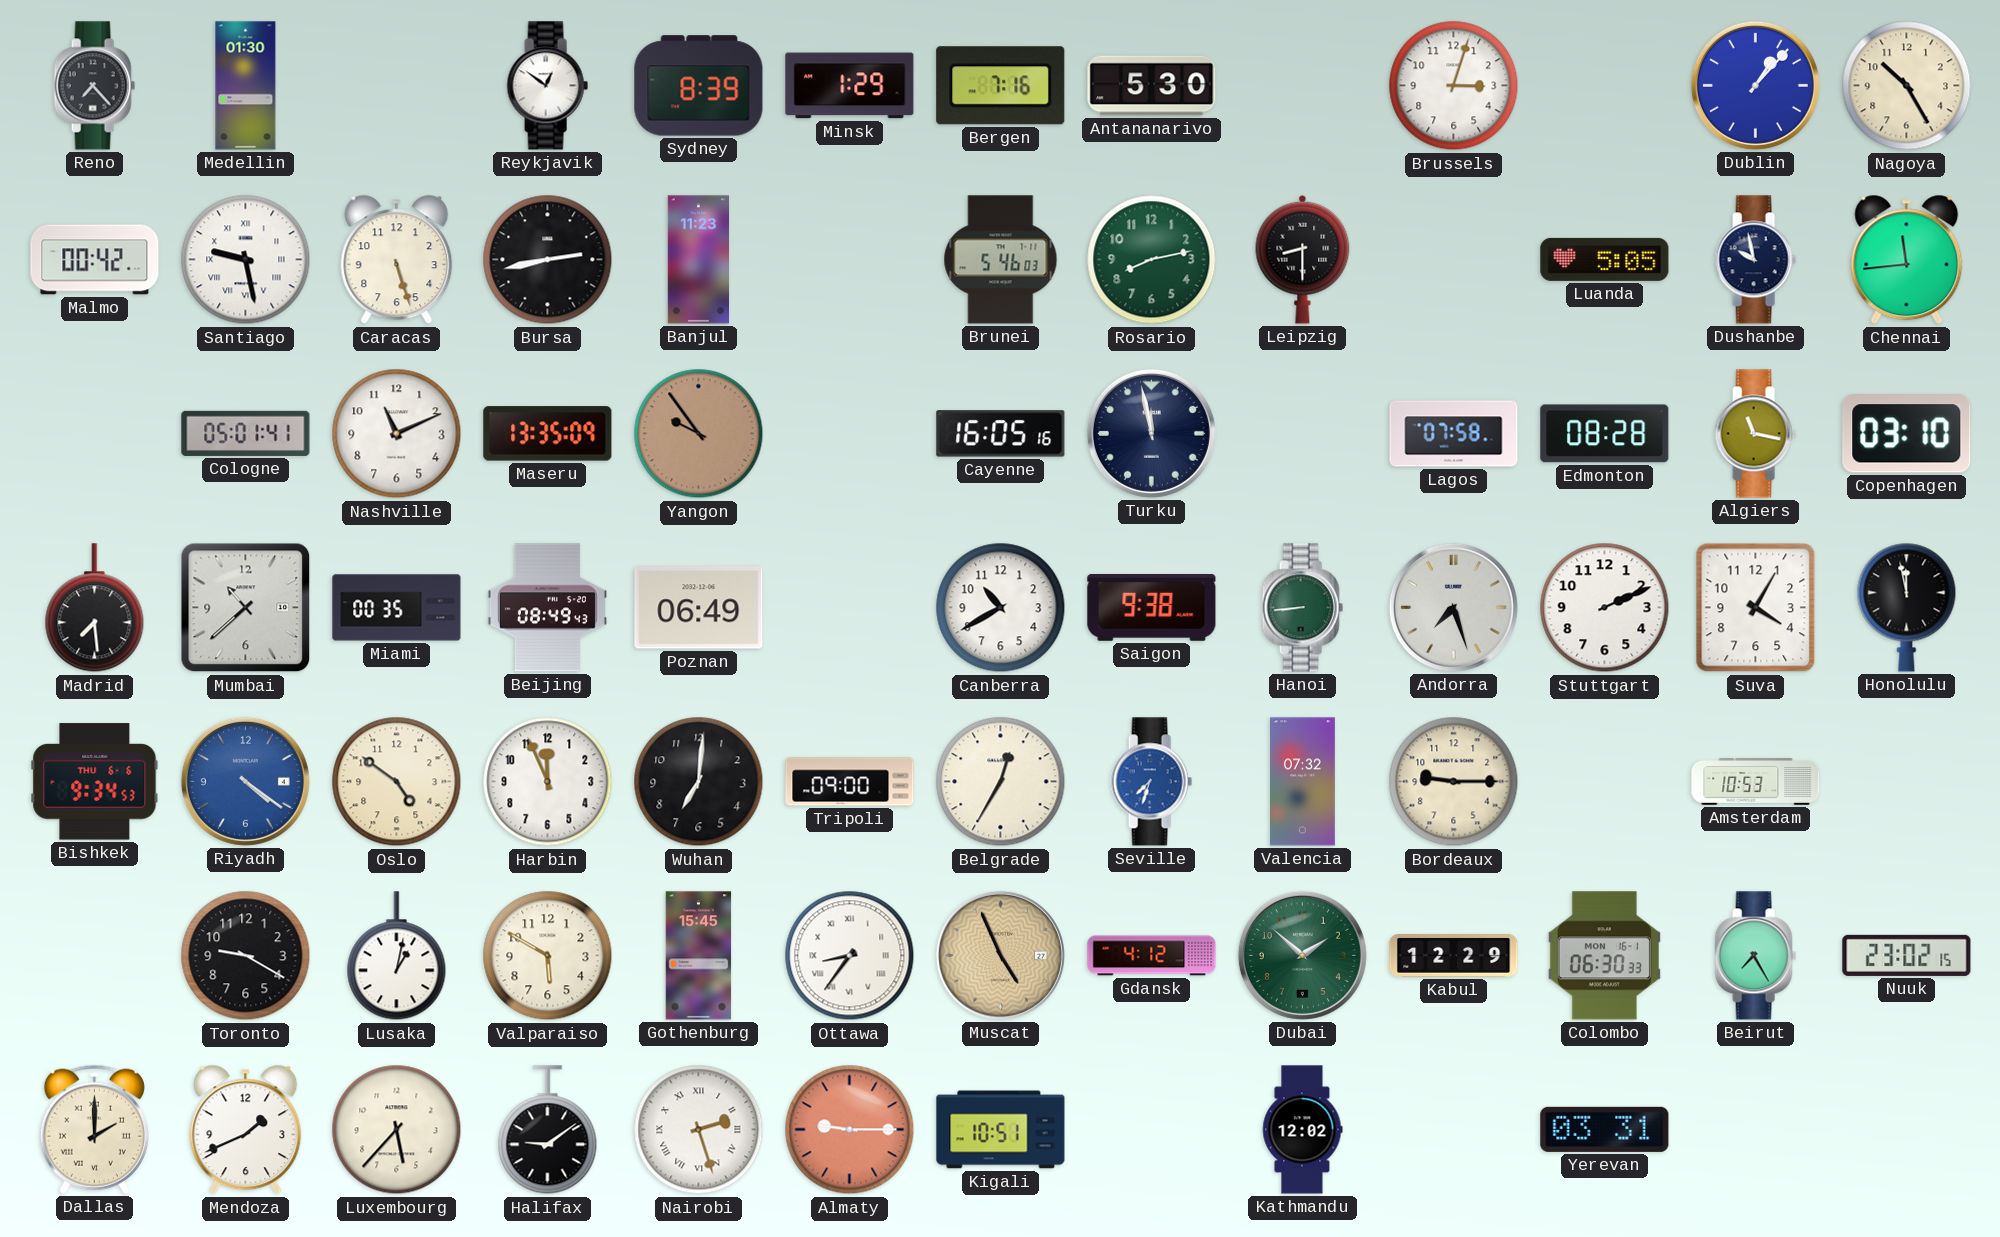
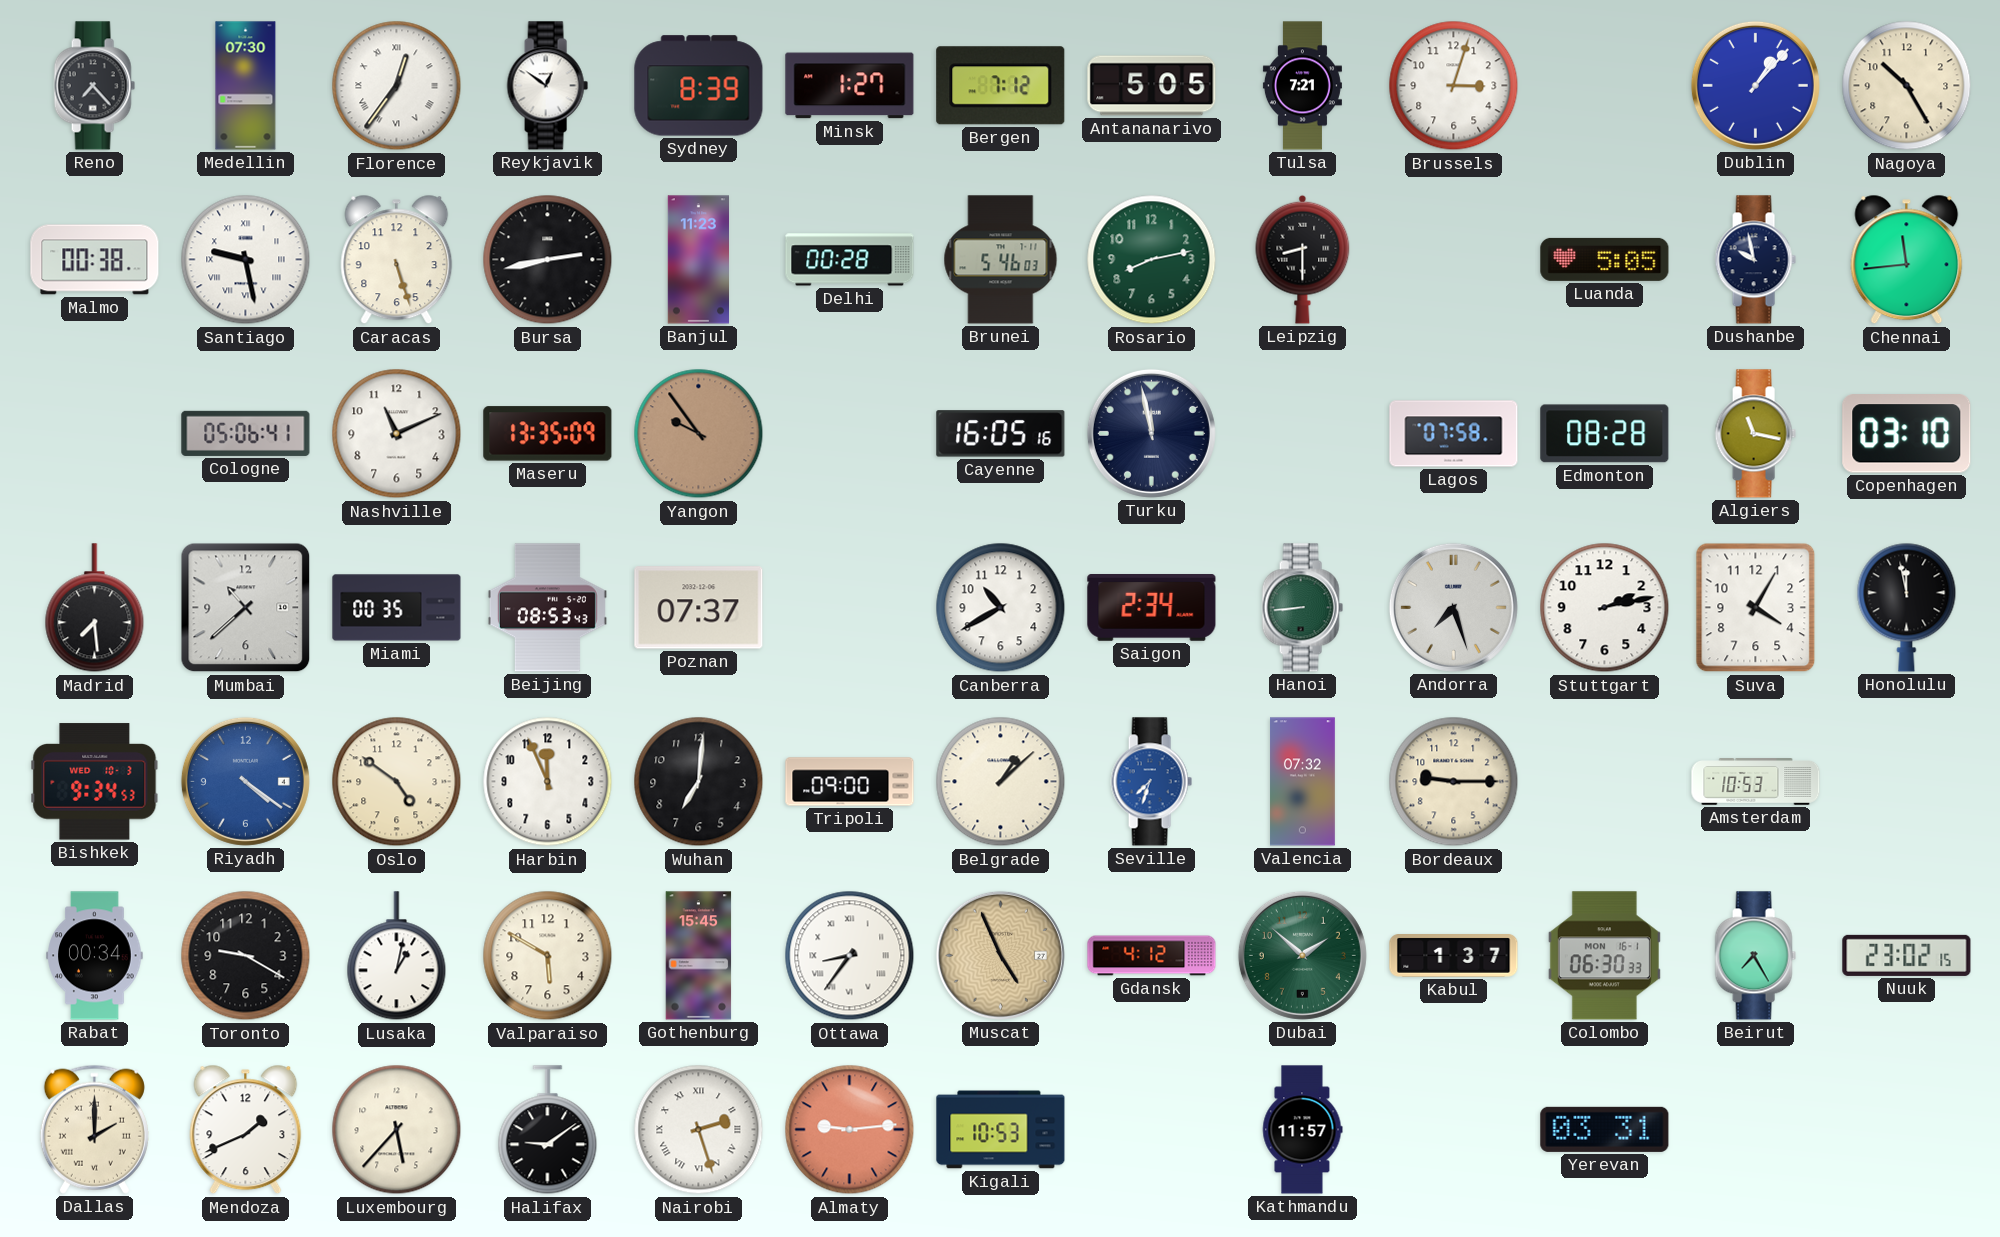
Medellin: 01:30 -> 07:30
Florence: none -> 12:36
Minsk: 1:29 -> 1:27
Bergen: 7:16 -> 7:12
Antananarivo: 5:30 -> 5:05
Tulsa: none -> 7:21
Malmo: 00:42 -> 00:38
Delhi: none -> 00:28
Cologne: 05:01 -> 05:06
Beijing: 08:49 -> 08:53
Poznan: 06:49 -> 07:37
Saigon: 9:38 -> 2:34
Stuttgart: 2:11 -> 2:13
Bishkek date: THU 6-6 -> WED 10-3
Belgrade: 12:35 -> 1:08
Rabat: none -> 00:34
Kabul: 12:29 -> 1:37
Almaty: 9:15 -> 9:14
Kigali: 10:51 -> 10:53
Kathmandu: 12:02 -> 11:57
